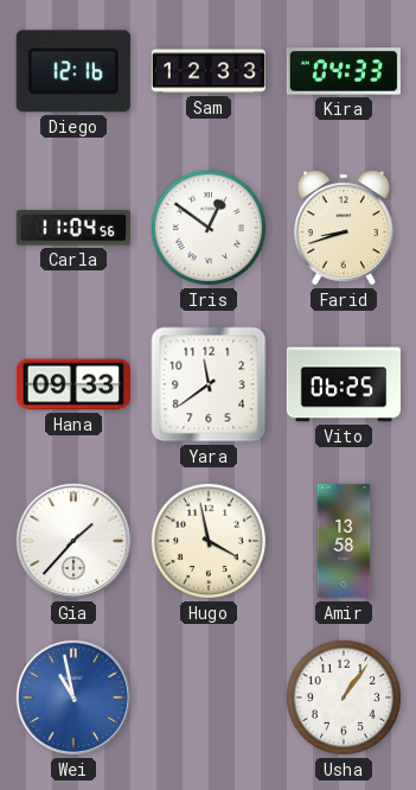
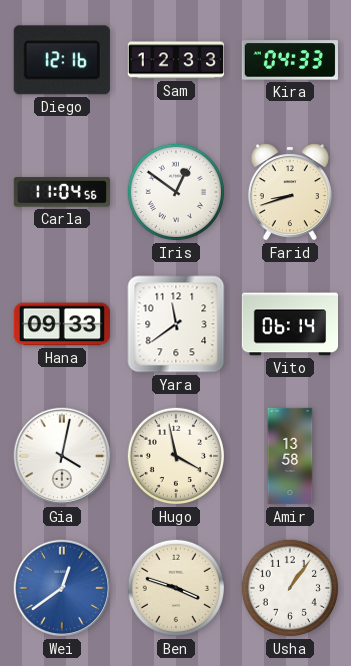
Vito: 06:25 -> 06:14
Gia: 1:37 -> 4:02
Wei: 10:58 -> 12:39
Ben: none -> 3:48
